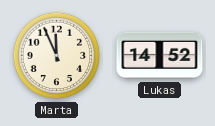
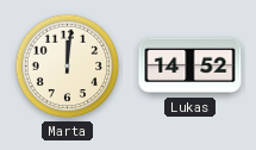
Marta: 11:56 -> 12:01
